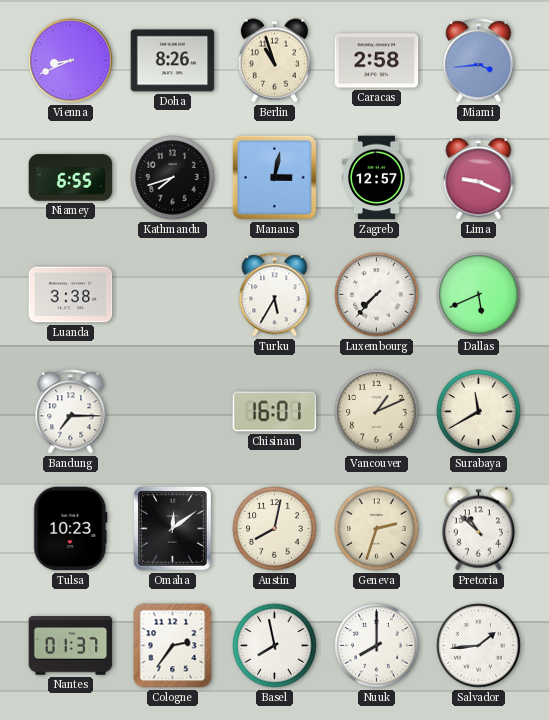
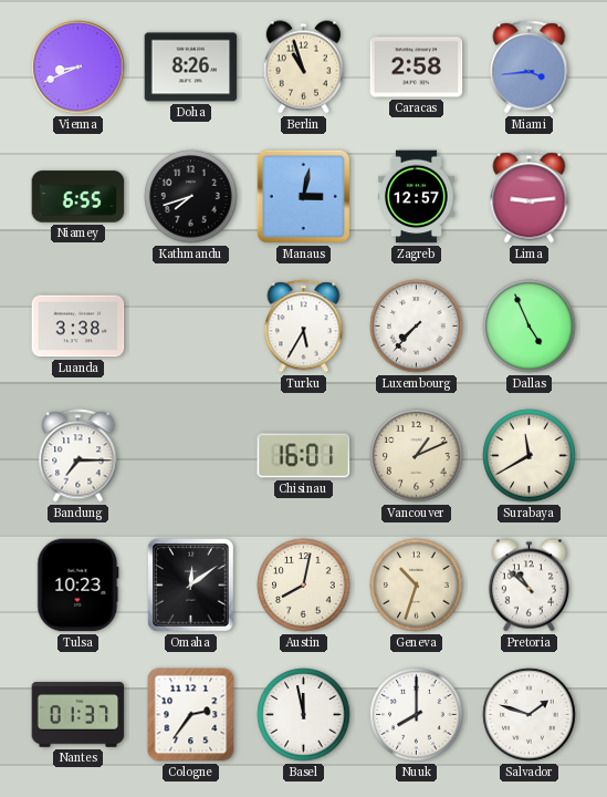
Lima: 9:19 -> 9:14
Dallas: 5:41 -> 4:56
Geneva: 2:33 -> 10:33
Basel: 7:58 -> 11:58
Salvador: 1:44 -> 1:48
